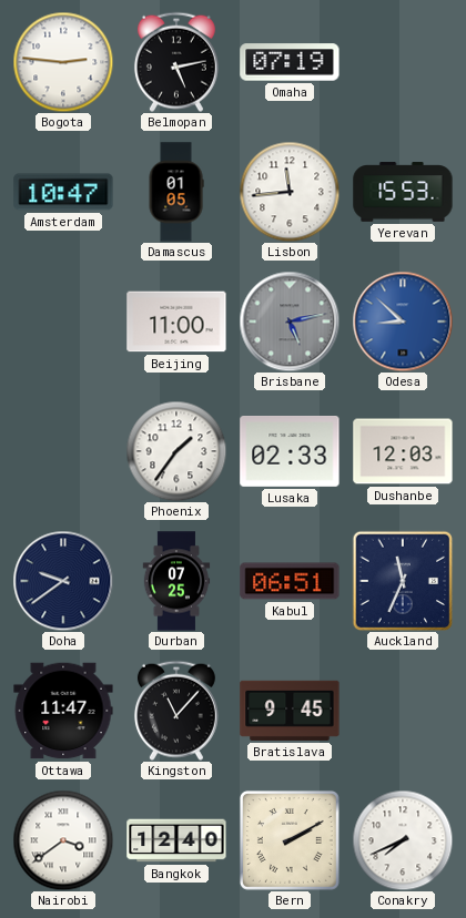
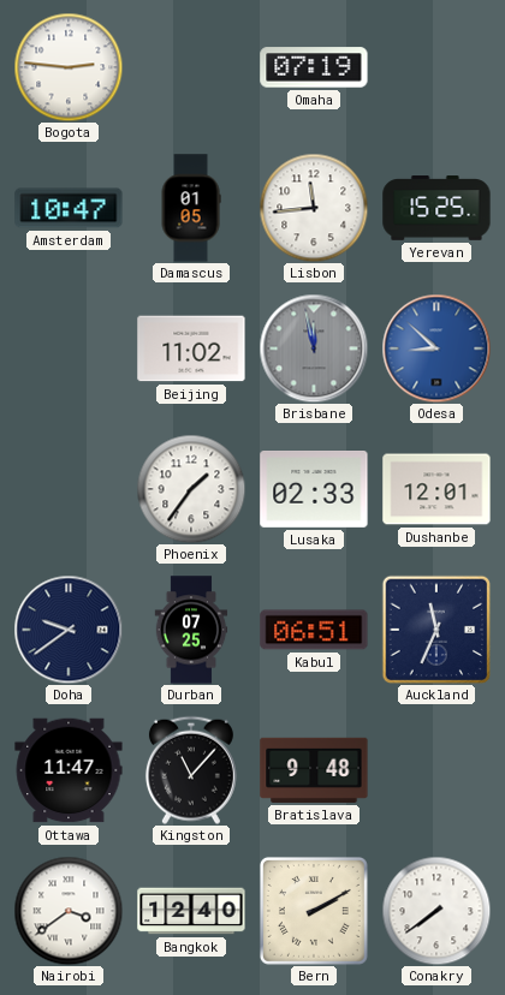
Belmopan: 5:13 -> none
Yerevan: 15:53 -> 15:25
Beijing: 11:00 -> 11:02
Brisbane: 5:13 -> 11:58
Dushanbe: 12:03 -> 12:01
Bratislava: 9:45 -> 9:48
Conakry: 7:41 -> 7:39
